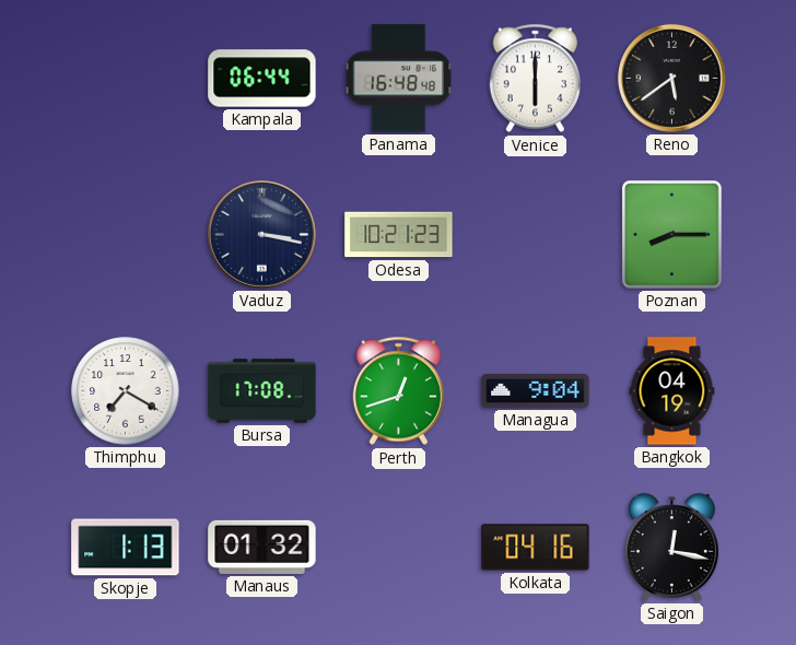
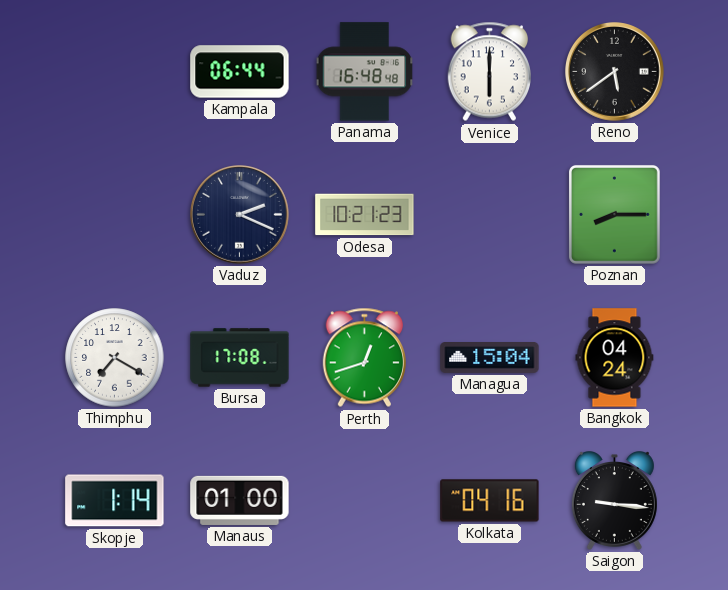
Vaduz: 3:17 -> 2:19
Managua: 9:04 -> 15:04
Bangkok: 04:19 -> 04:24
Skopje: 1:13 -> 1:14
Manaus: 01:32 -> 01:00
Saigon: 12:17 -> 9:16
